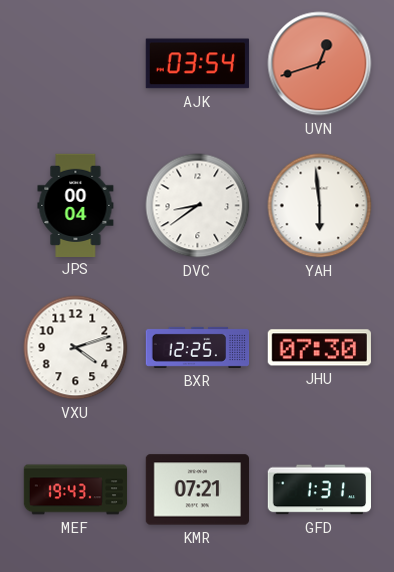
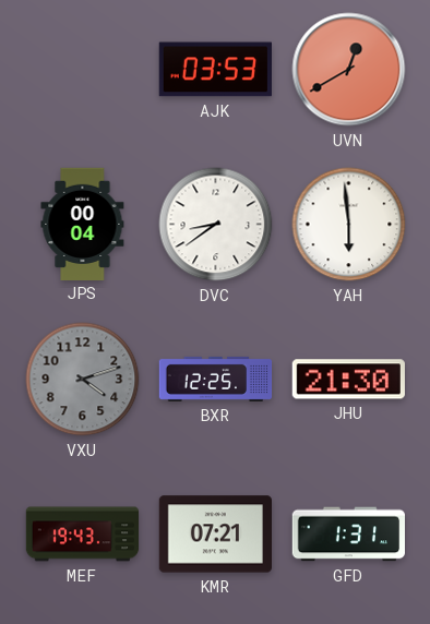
AJK: 03:54 -> 03:53
UVN: 12:42 -> 12:40
VXU dial: white -> grey
JHU: 07:30 -> 21:30
